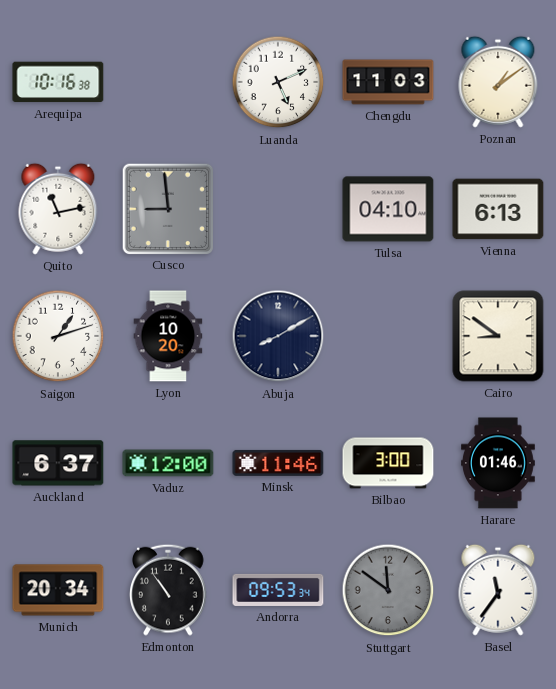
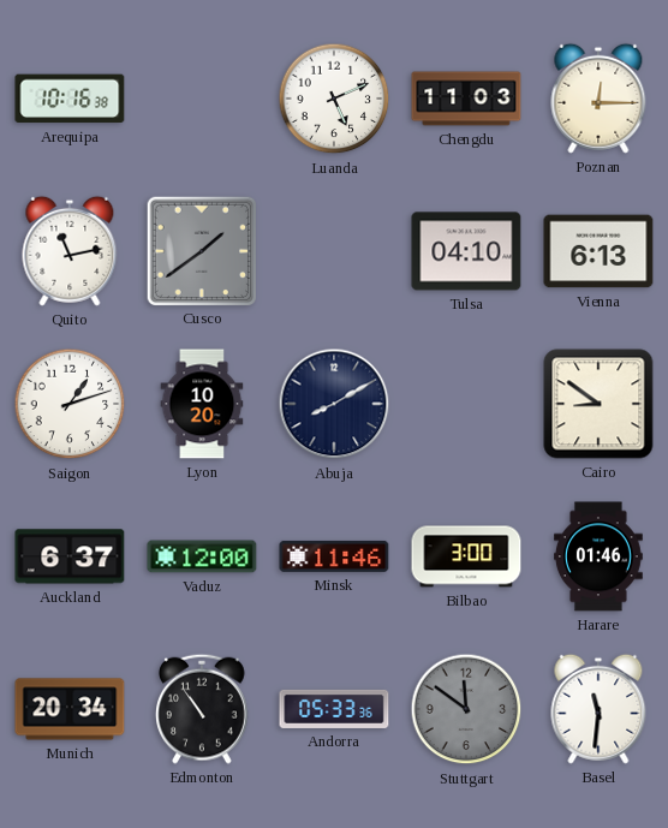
Poznan: 1:09 -> 12:15
Cusco: 8:59 -> 1:39
Andorra: 09:53 -> 05:33
Basel: 11:36 -> 11:31
